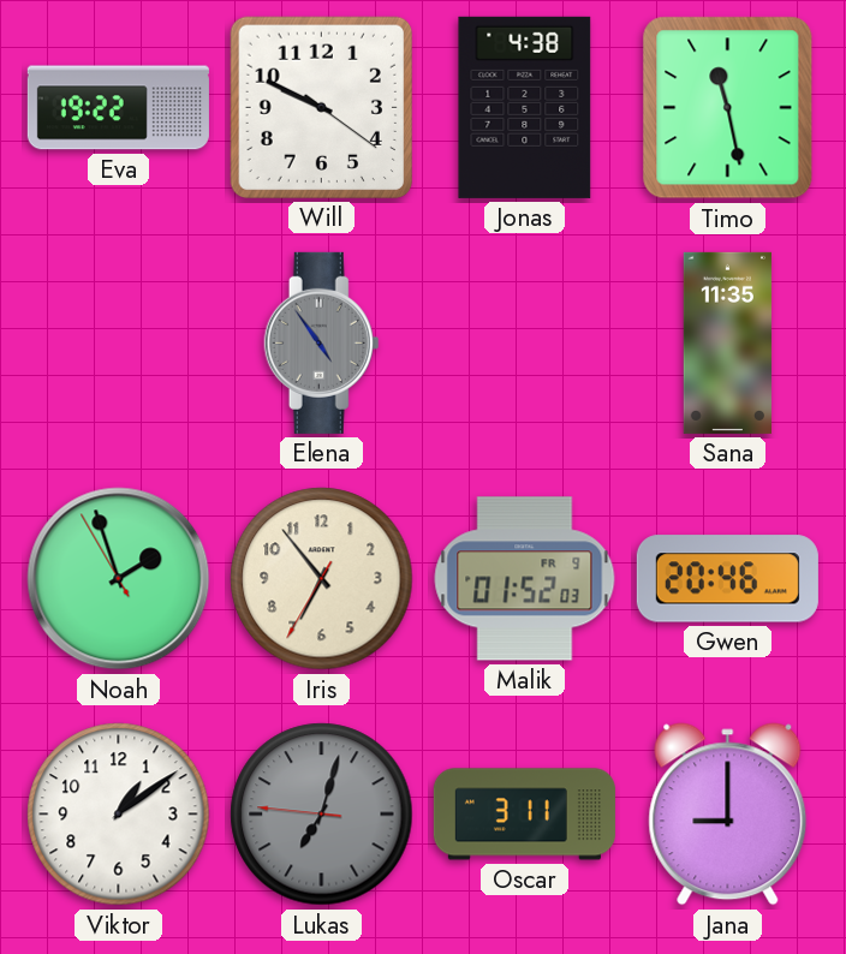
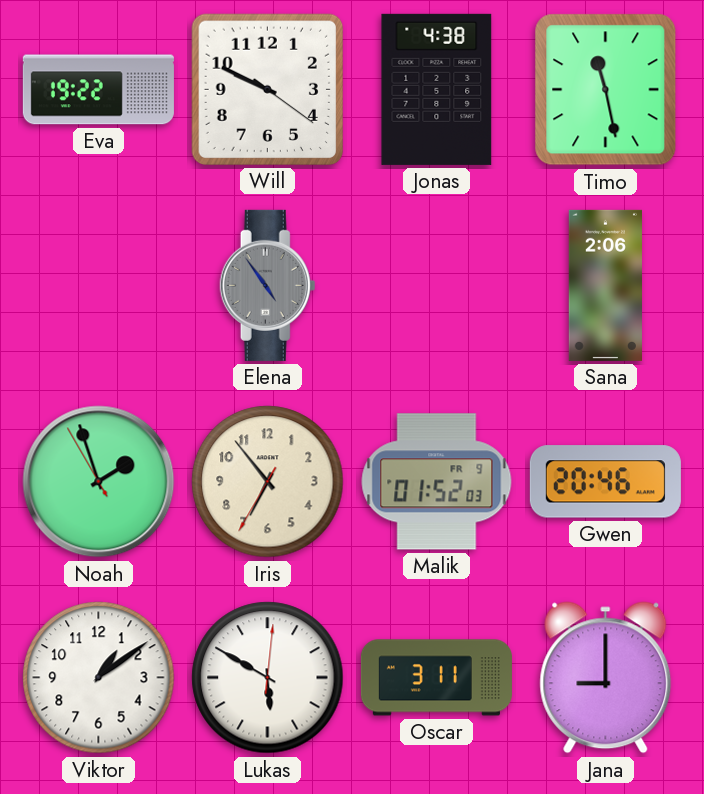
Sana: 11:35 -> 2:06
Lukas: 7:02 -> 5:50
Lukas dial: grey -> white
